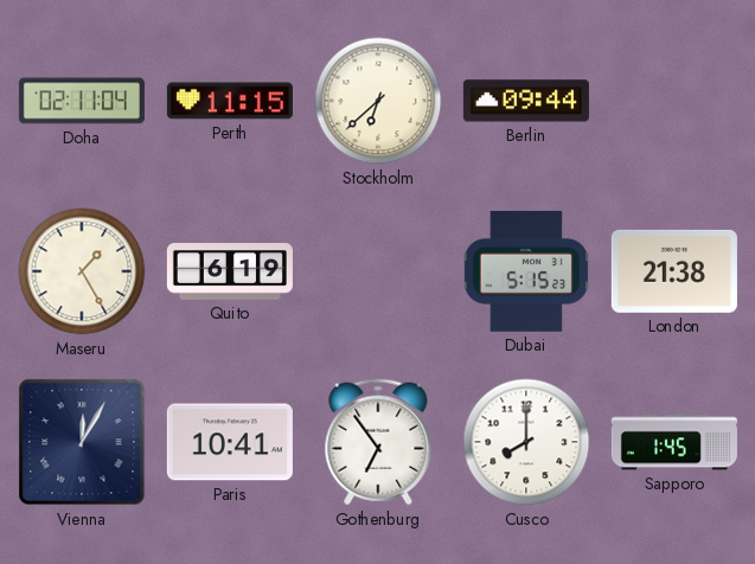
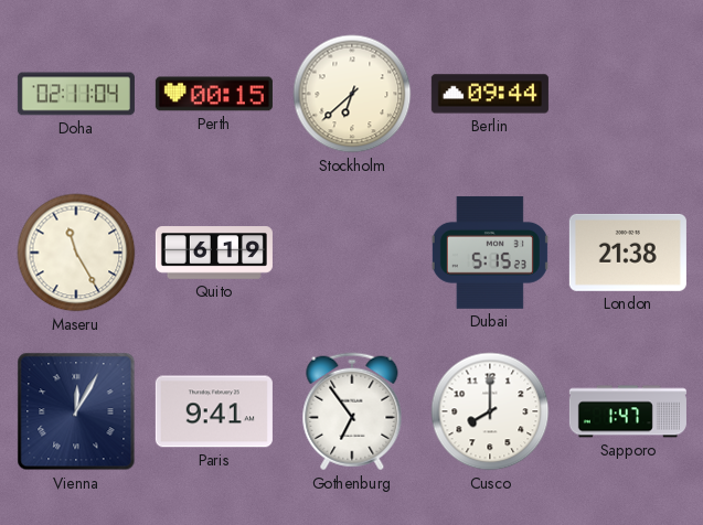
Perth: 11:15 -> 00:15
Maseru: 1:25 -> 11:25
Paris: 10:41 -> 9:41
Sapporo: 1:45 -> 1:47
